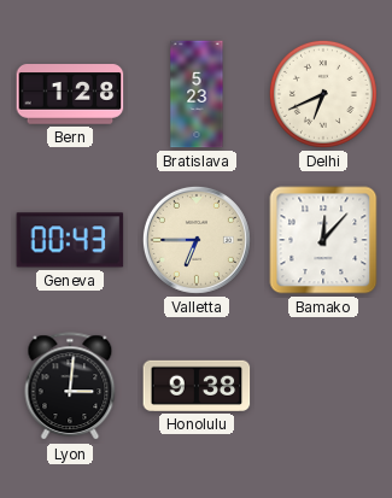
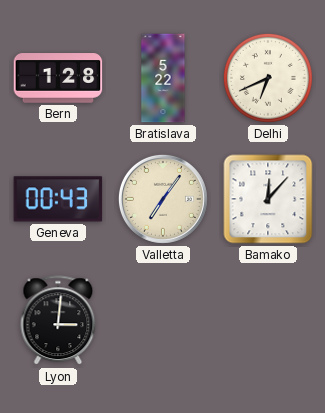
Bratislava: 5:23 -> 5:22
Valletta: 6:45 -> 7:06
Honolulu: 9:38 -> none
